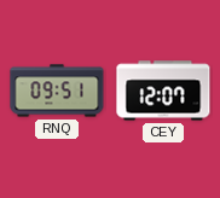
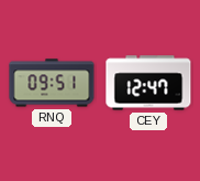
CEY: 12:07 -> 12:47
